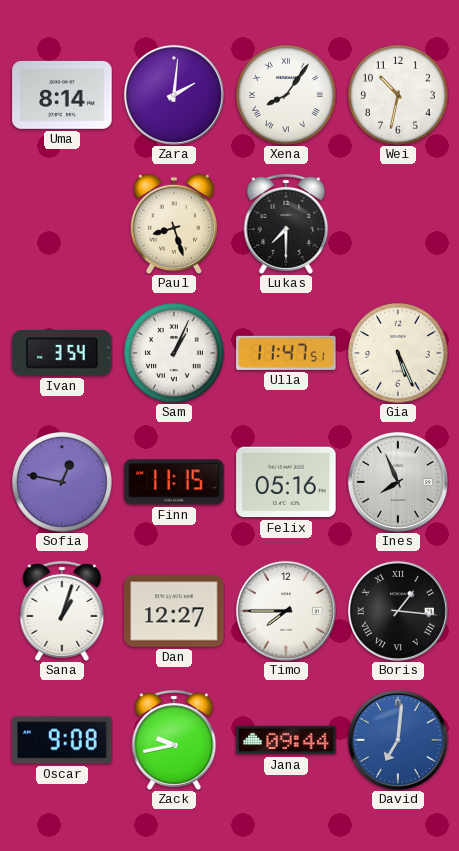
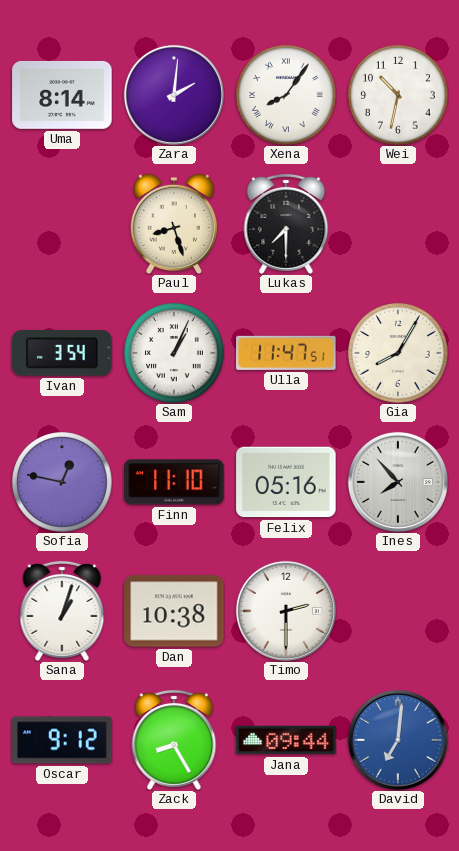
Gia: 5:26 -> 8:05
Finn: 11:15 -> 11:10
Ines: 7:56 -> 7:53
Dan: 12:27 -> 10:38
Timo: 7:45 -> 2:30
Boris: 1:16 -> none
Oscar: 9:08 -> 9:12
Zack: 9:43 -> 8:25
